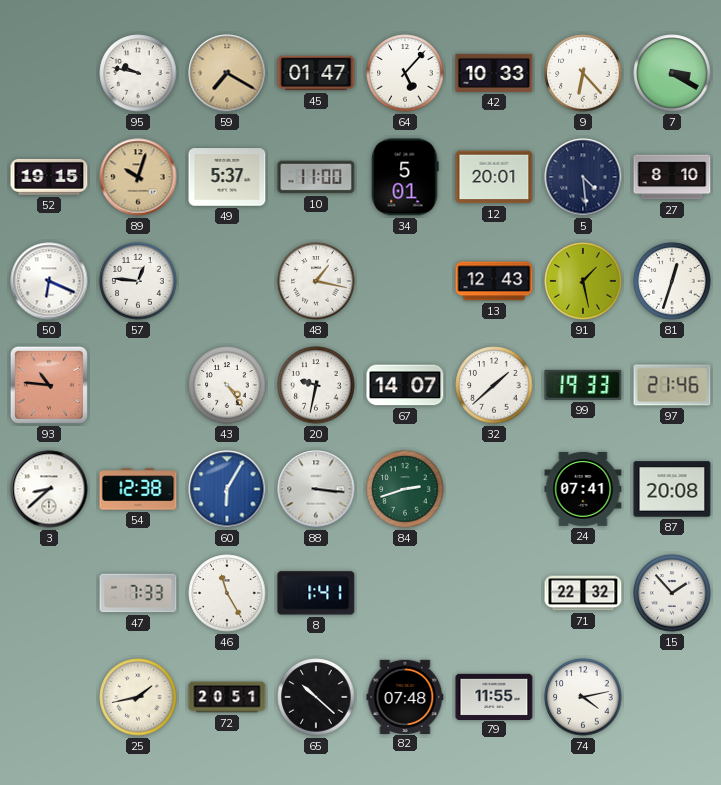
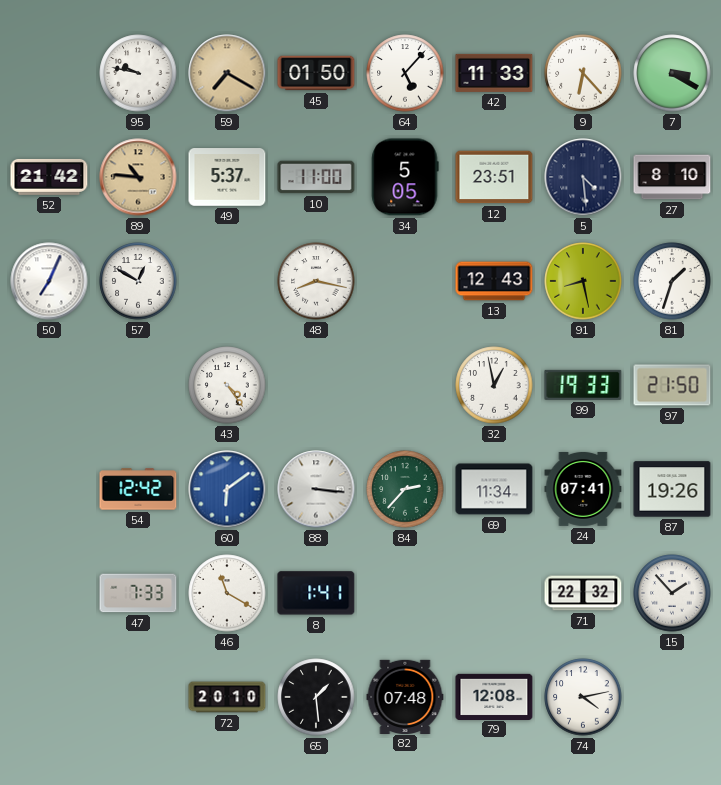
45: 01:47 -> 01:50
42: 10:33 -> 11:33
52: 19:15 -> 21:42
89: 10:03 -> 10:46
34: 5:01 -> 5:05
12: 20:01 -> 23:51
50: 6:19 -> 7:04
57: 12:46 -> 12:50
48: 1:17 -> 8:17
91: 1:28 -> 8:28
81: 12:33 -> 1:33
93: 10:46 -> none
20: 9:32 -> none
67: 14:07 -> none
32: 1:38 -> 12:58
97: 21:46 -> 21:50
3: 8:38 -> none
54: 12:38 -> 12:42
60: 6:05 -> 6:09
84: 2:42 -> 2:37
69: none -> 11:34
87: 20:08 -> 19:26
46: 11:25 -> 11:20
25: 1:43 -> none
72: 20:51 -> 20:10
65: 10:22 -> 1:29
79: 11:55 -> 12:08
